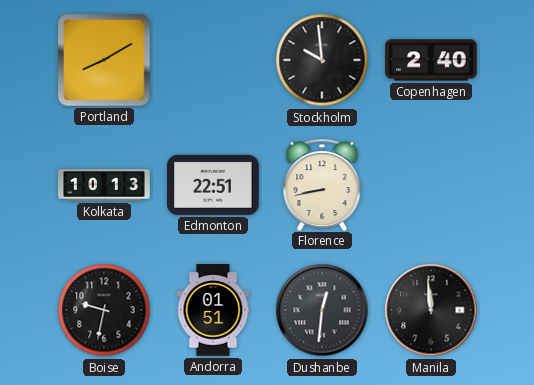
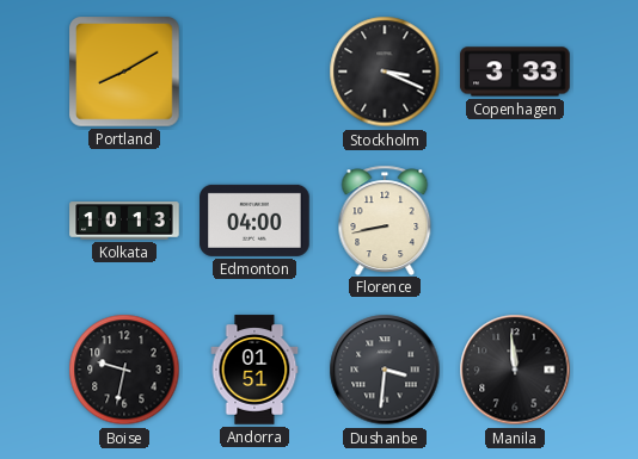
Stockholm: 9:59 -> 3:19
Copenhagen: 2:40 -> 3:33
Edmonton: 22:51 -> 04:00
Dushanbe: 12:31 -> 3:31
